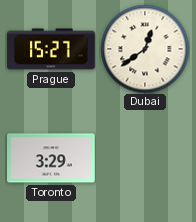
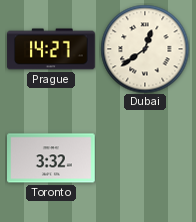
Prague: 15:27 -> 14:27
Toronto: 3:29 -> 3:32
